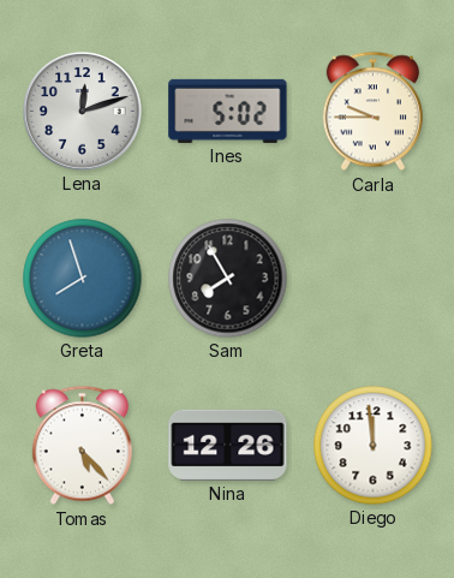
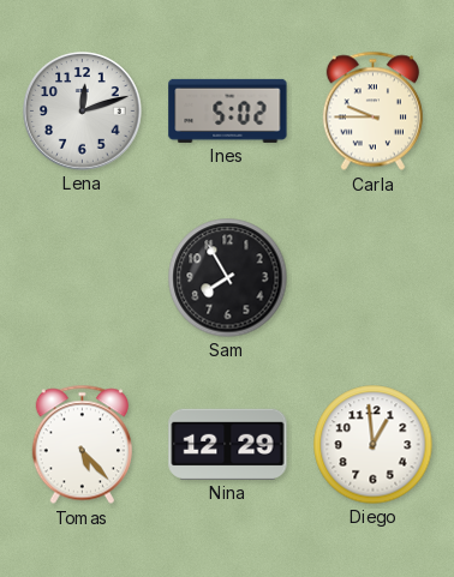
Greta: 7:57 -> none
Nina: 12:26 -> 12:29
Diego: 11:59 -> 12:59
